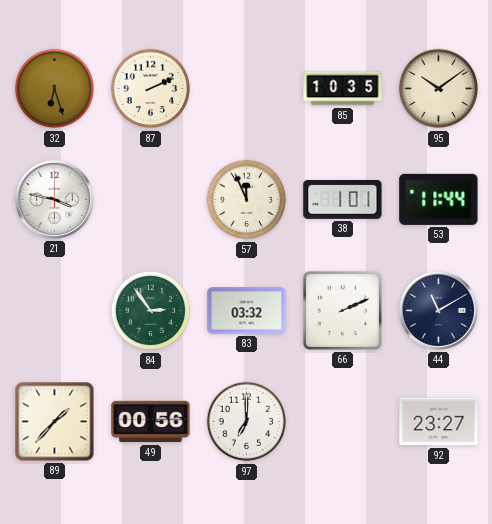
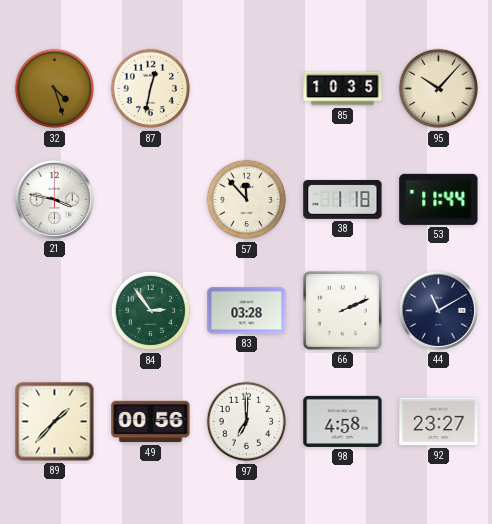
32: 6:27 -> 4:27
87: 2:11 -> 12:32
95: 10:09 -> 10:07
57: 11:56 -> 11:53
38: 1:01 -> 1:18
83: 03:32 -> 03:28
98: none -> 4:58
